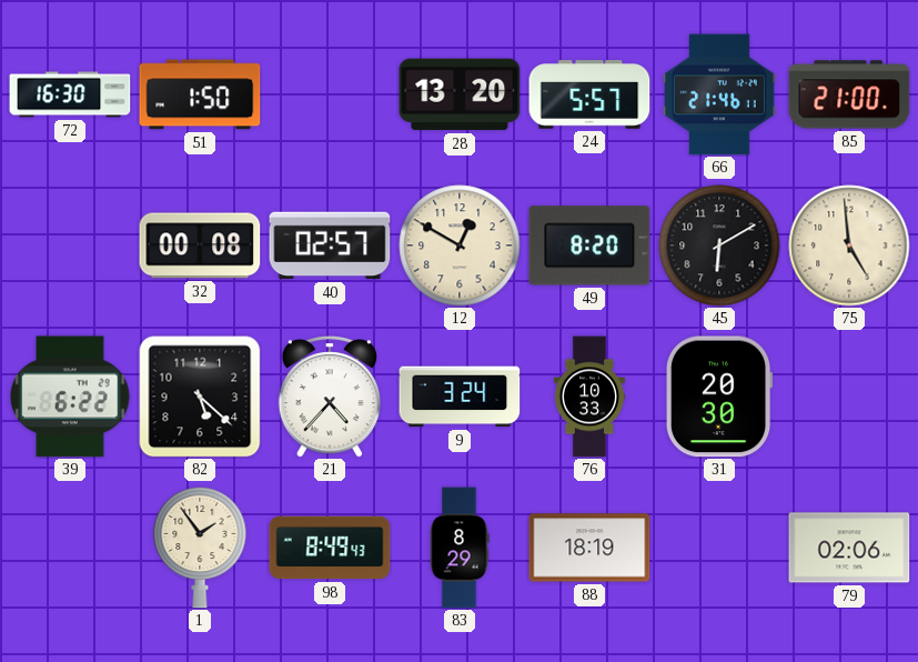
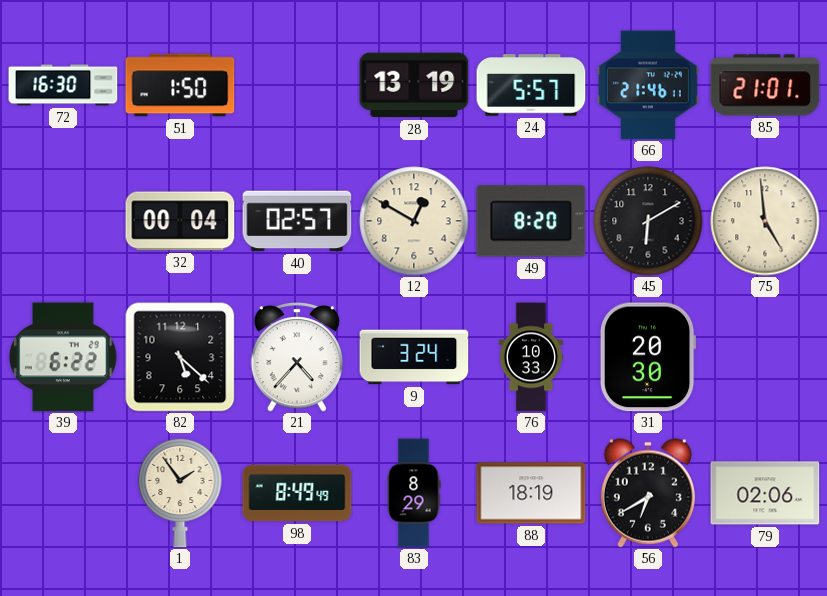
28: 13:20 -> 13:19
85: 21:00 -> 21:01
32: 00:08 -> 00:04
98: 8:49:43 -> 8:49:49
56: none -> 6:40
